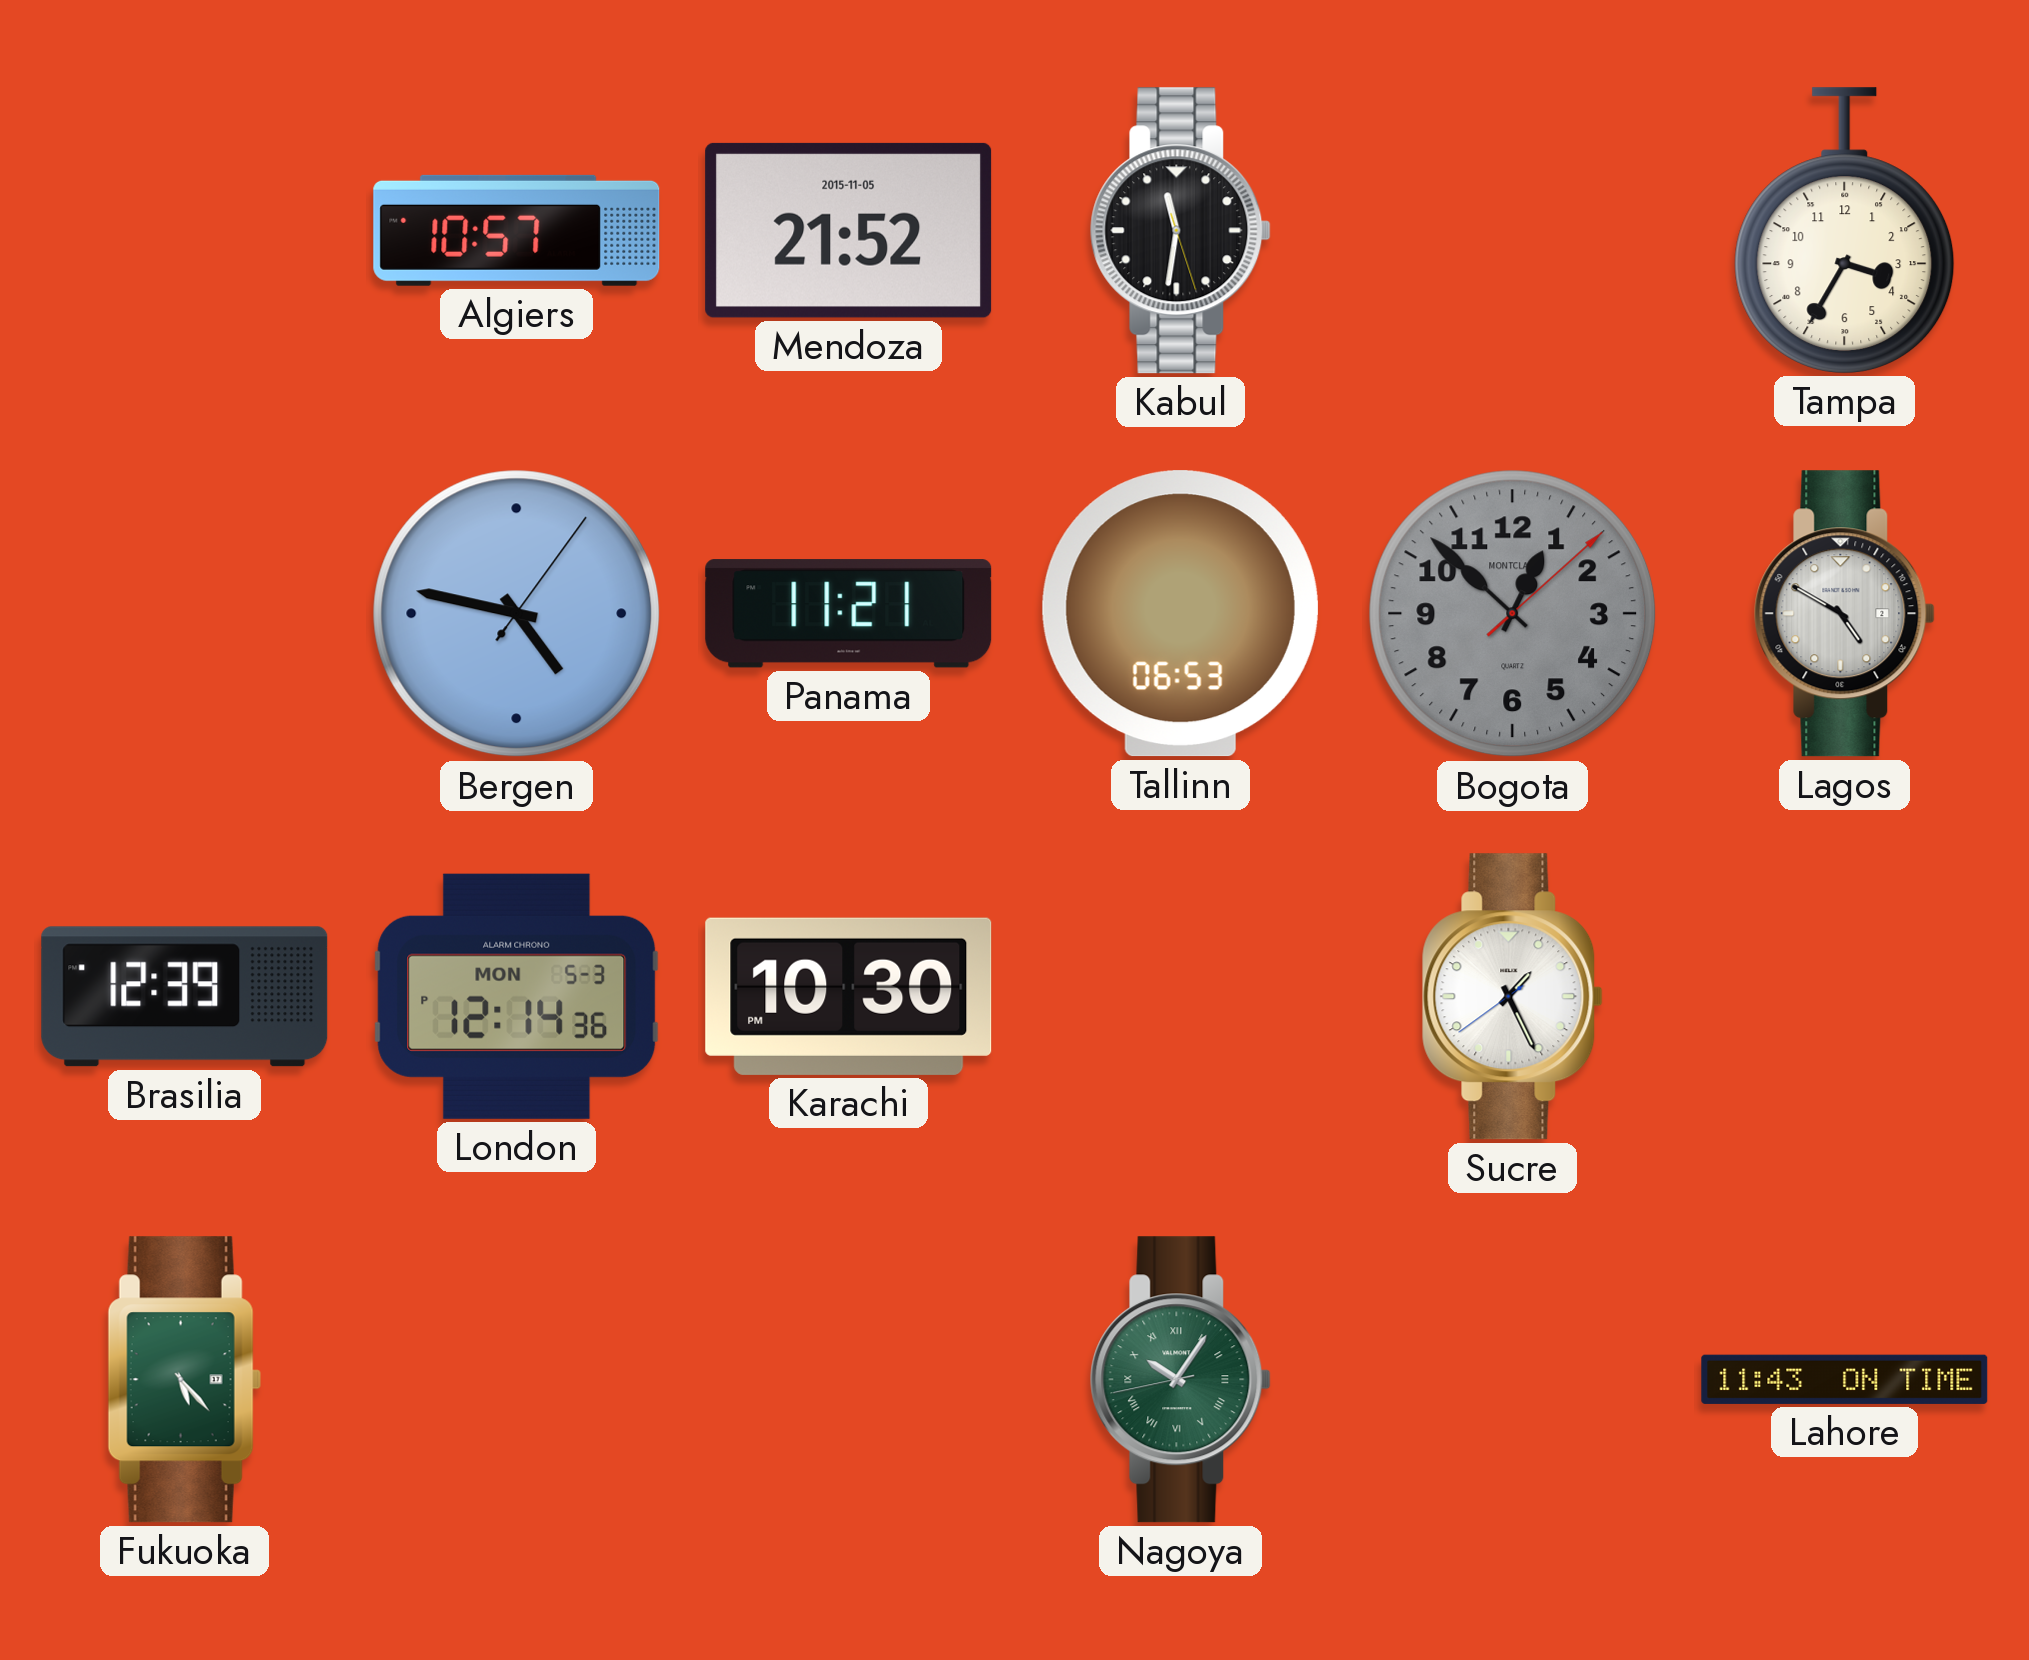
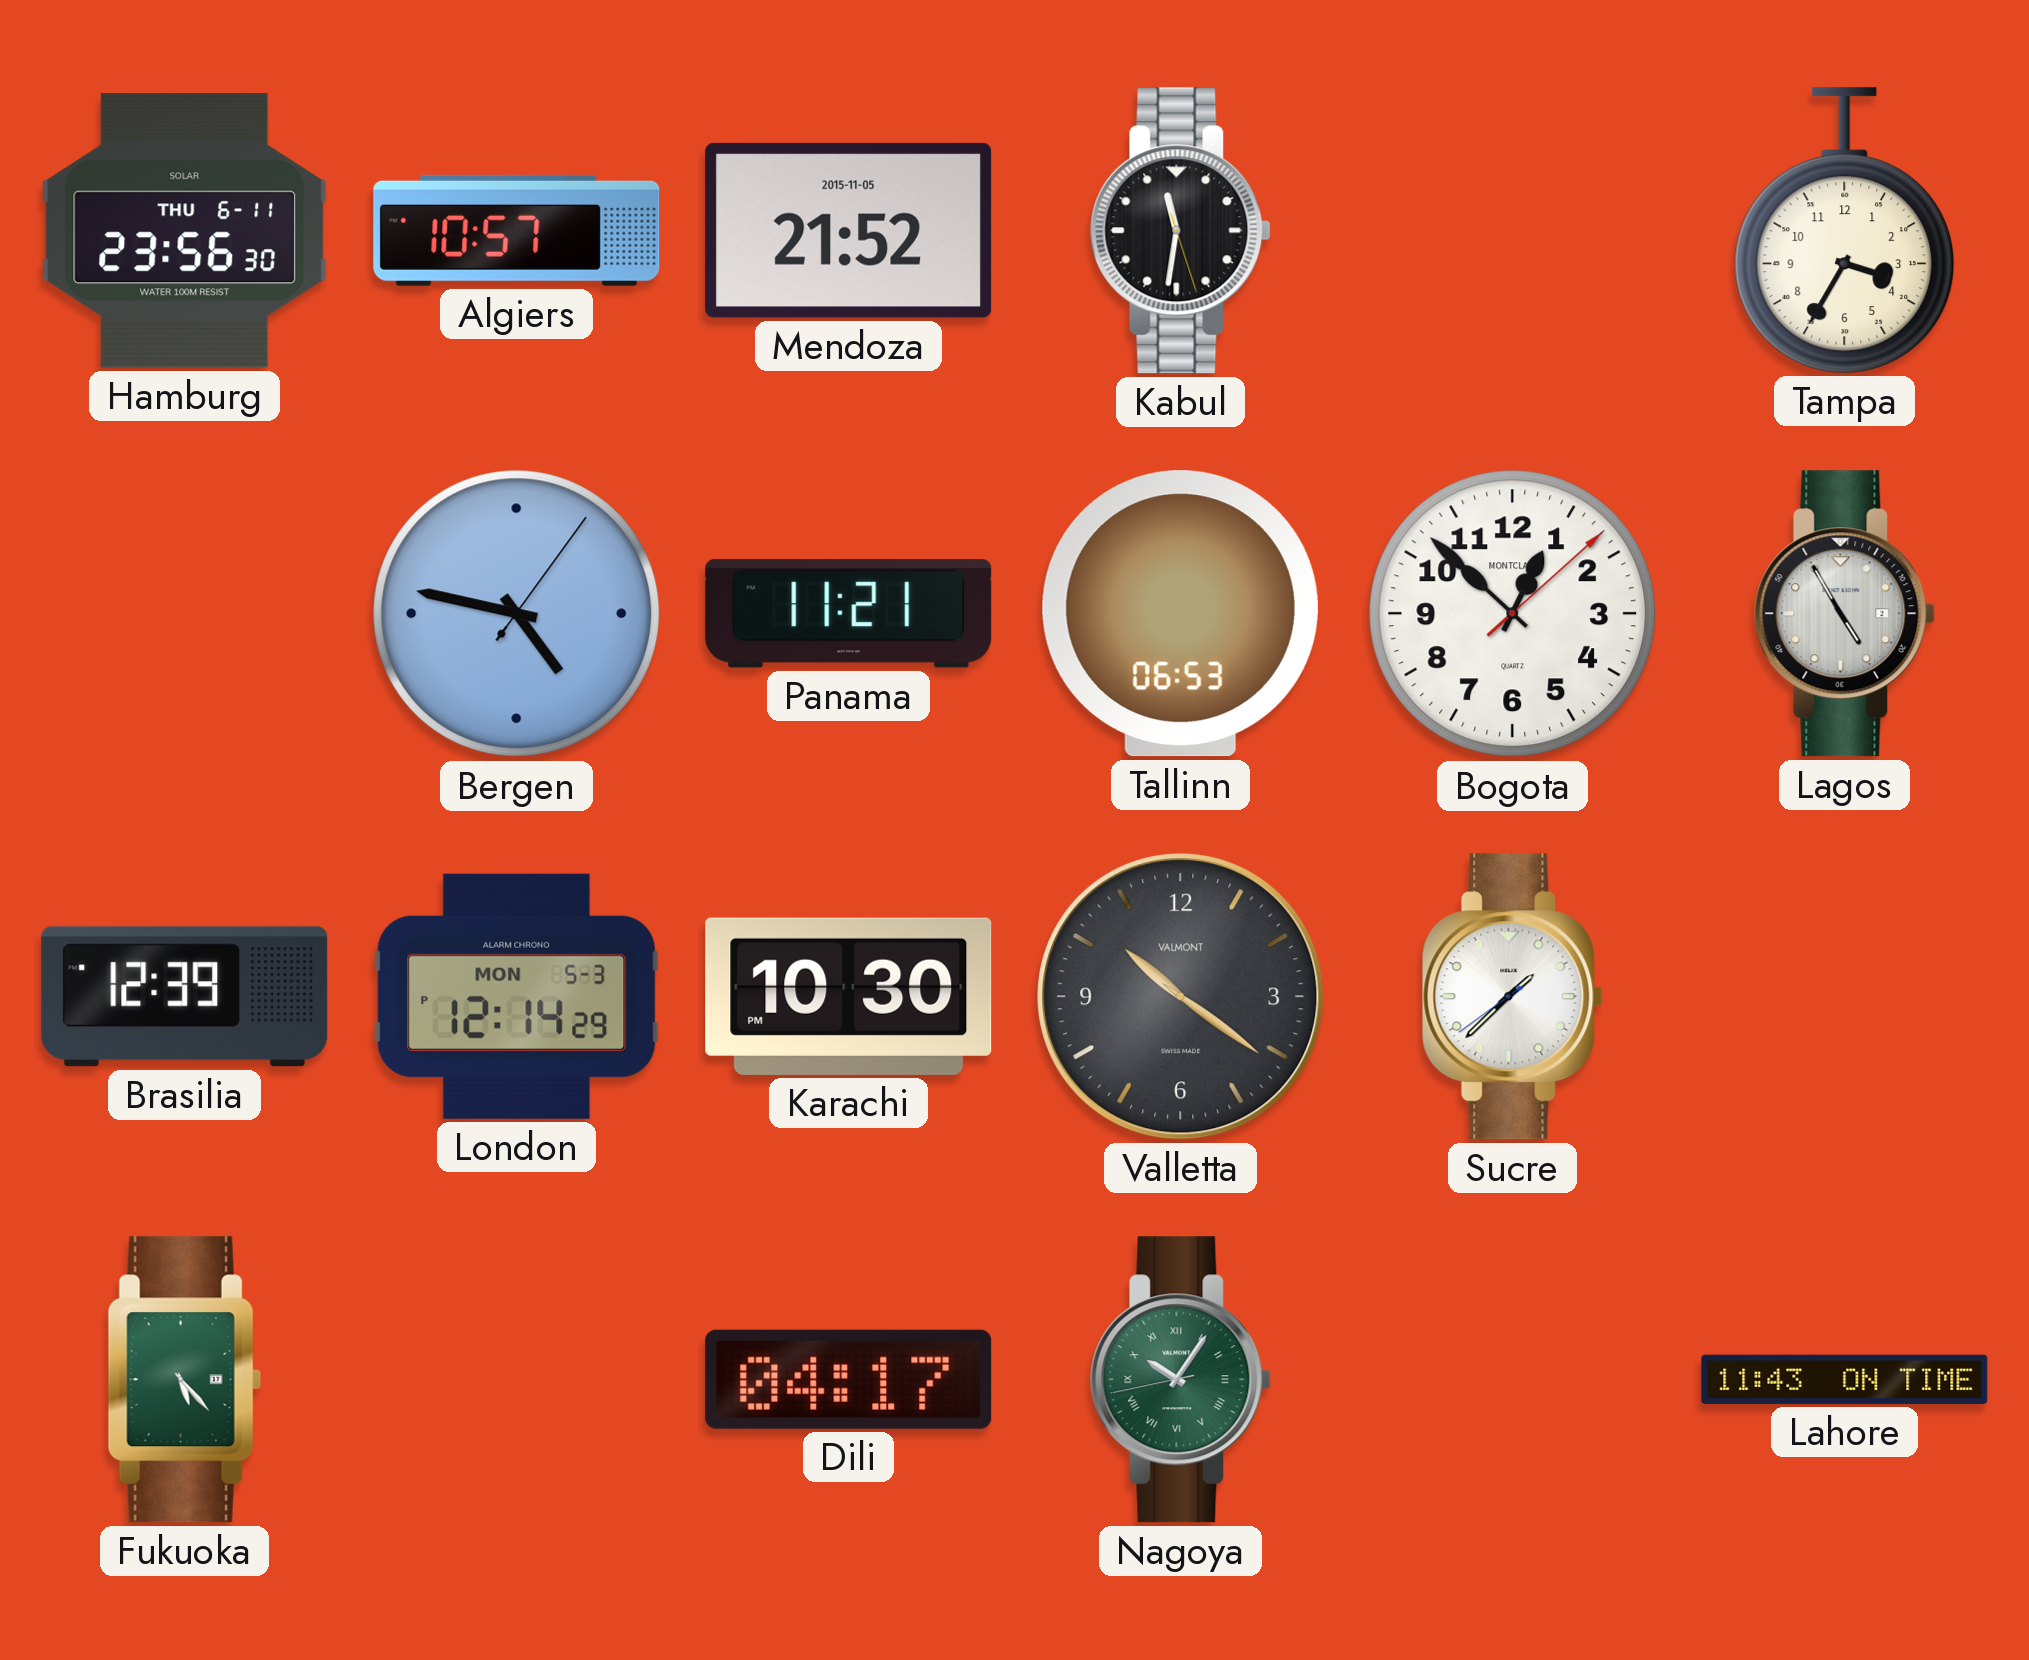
Hamburg: none -> 23:56
Bogota dial: grey -> white
Lagos: 4:50 -> 4:55
London: 12:14:36 PM -> 12:14:29 PM
Valletta: none -> 10:21
Sucre: 1:25 -> 1:37
Dili: none -> 04:17
